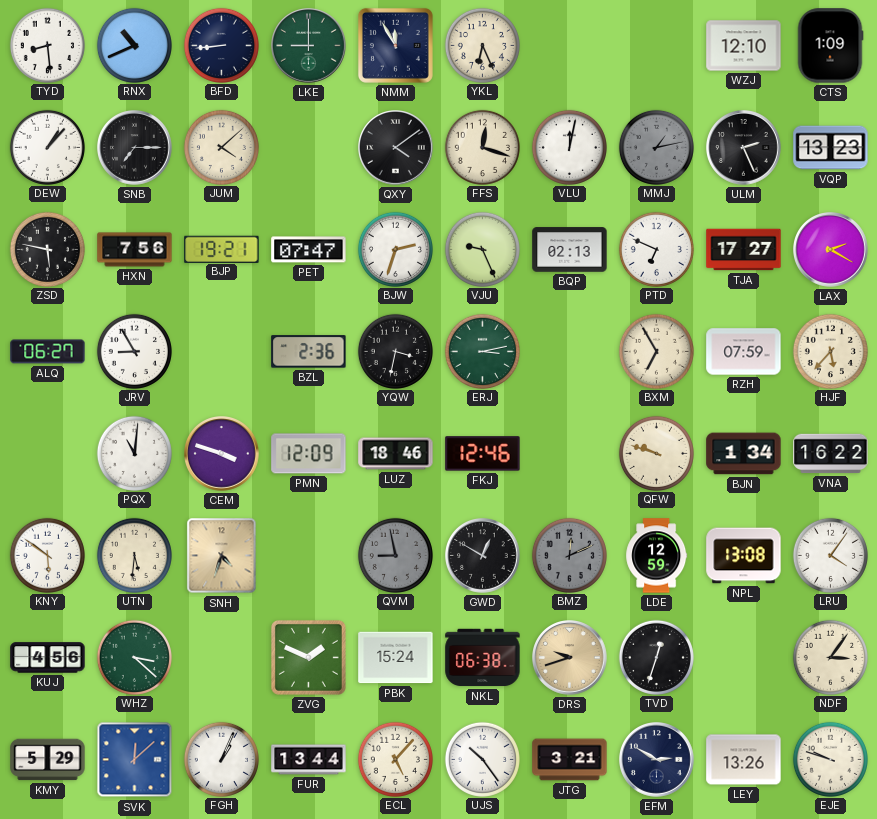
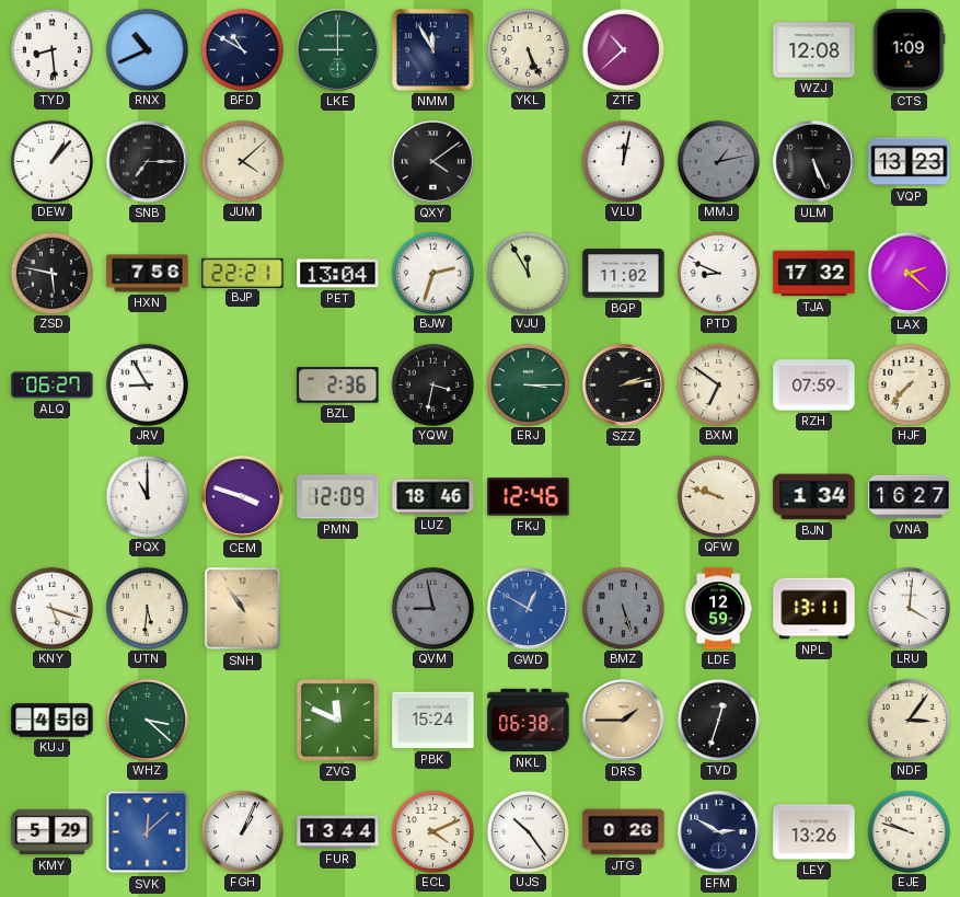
BFD: 8:44 -> 10:50
YKL: 6:26 -> 5:26
ZTF: none -> 10:38
WZJ: 12:10 -> 12:08
FFS: 12:18 -> none
ULM: 2:26 -> 5:26
BJP: 19:21 -> 22:21
PET: 07:47 -> 13:04
VJU: 9:26 -> 11:55
BQP: 02:13 -> 11:02
PTD: 6:49 -> 8:49
TJA: 17:27 -> 17:32
LAX: 2:20 -> 2:22
ERJ: 3:13 -> 3:15
SZZ: none -> 2:13
BXM: 6:55 -> 6:51
HJF: 5:37 -> 7:37
PQX: 11:01 -> 11:00
VNA: 16:22 -> 16:27
KNY: 5:51 -> 5:18
SNH: 4:33 -> 10:54
GWD dial: black -> blue
BMZ: 12:11 -> 5:27
NPL: 13:08 -> 13:11
LRU: 4:06 -> 4:01
ZVG: 1:49 -> 11:49
DRS: 9:42 -> 1:45
ECL: 5:07 -> 4:11
JTG: 3:21 -> 0:26
